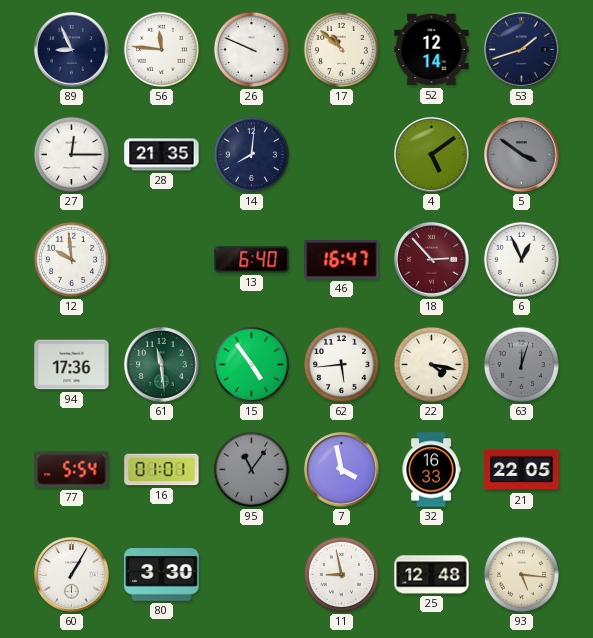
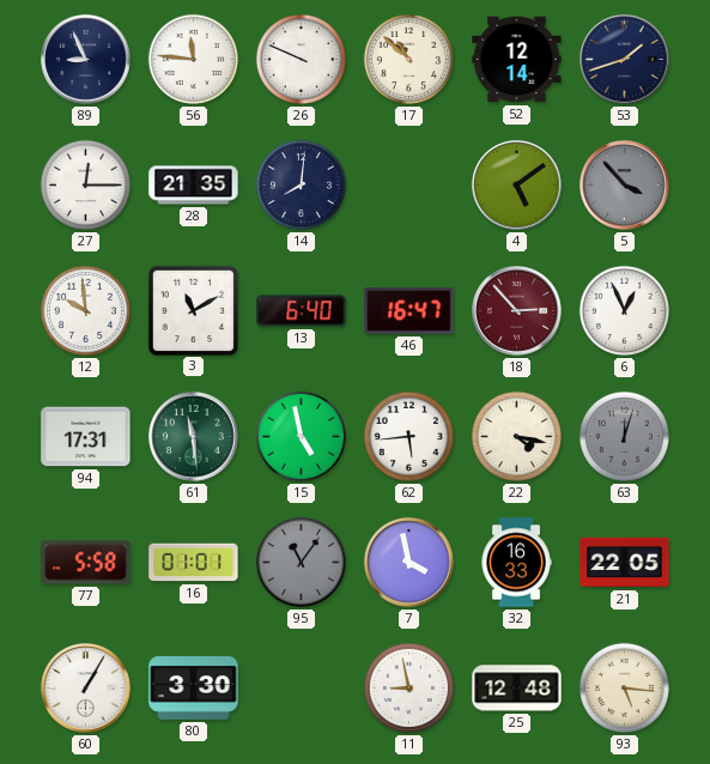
5: 3:51 -> 3:53
3: none -> 11:10
94: 17:36 -> 17:31
15: 4:54 -> 4:58
77: 5:54 -> 5:58
